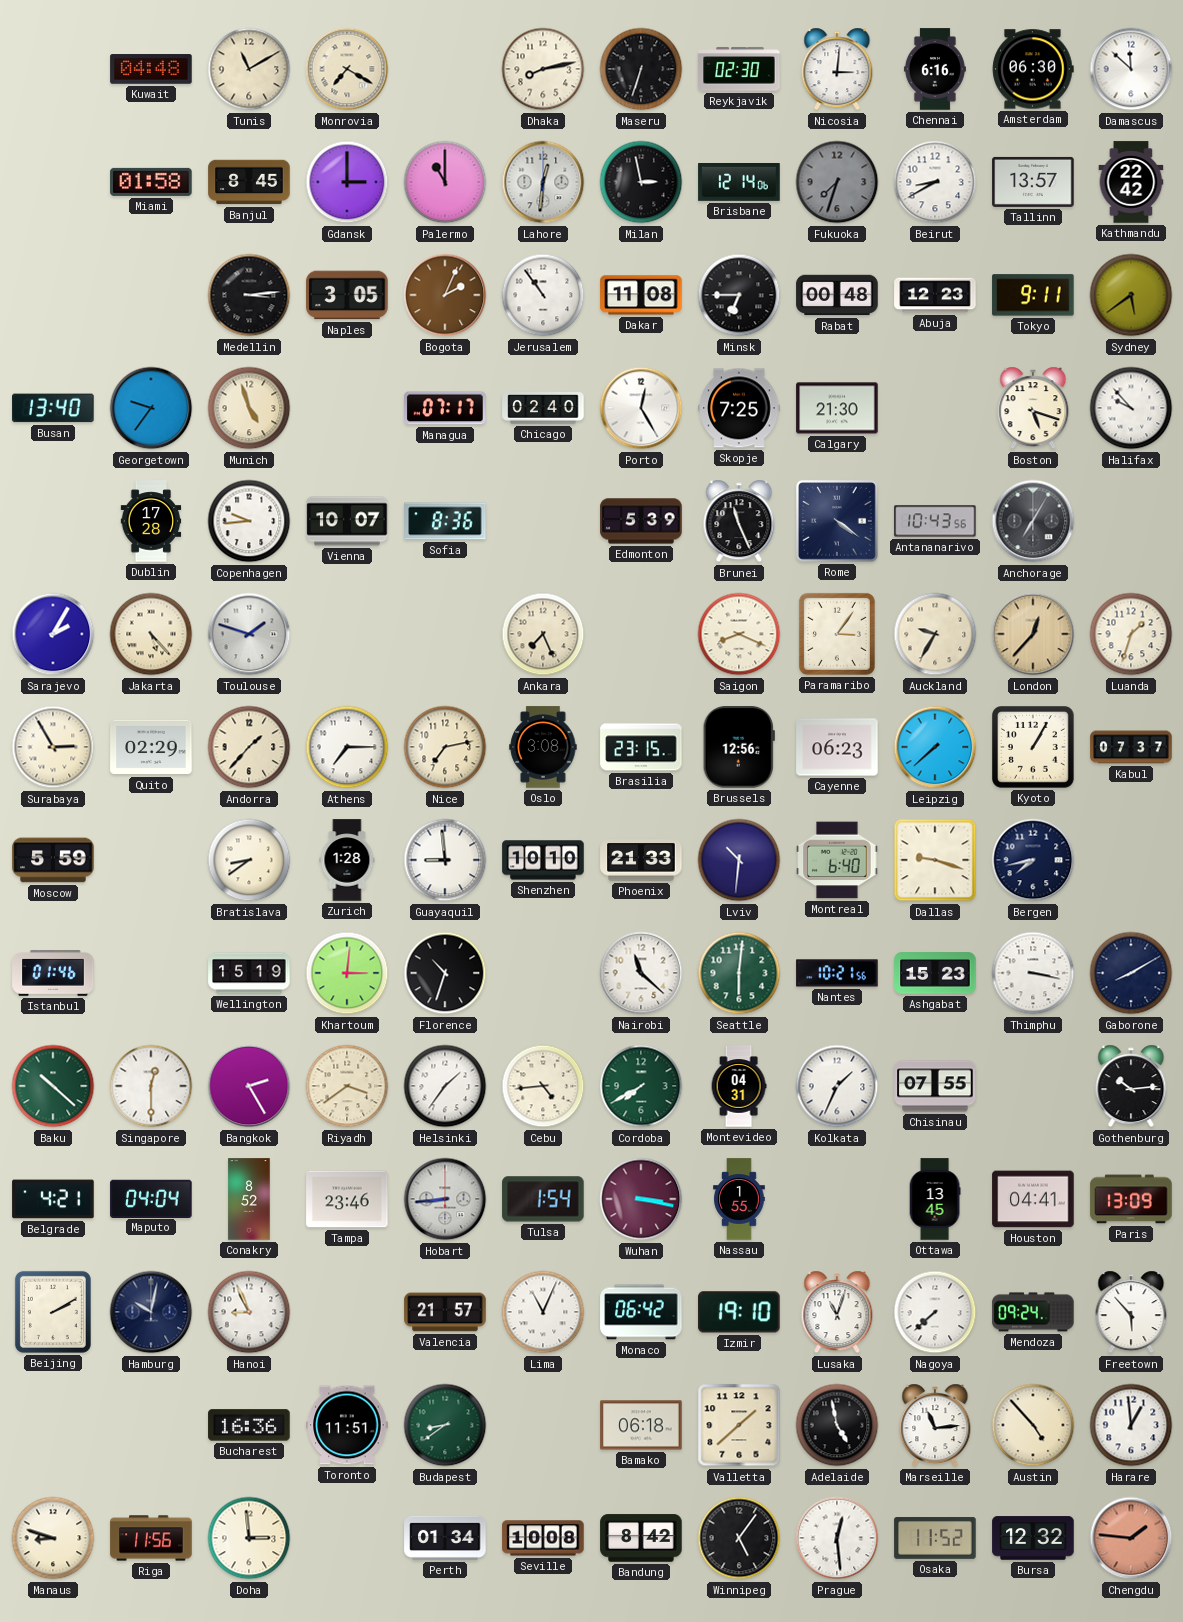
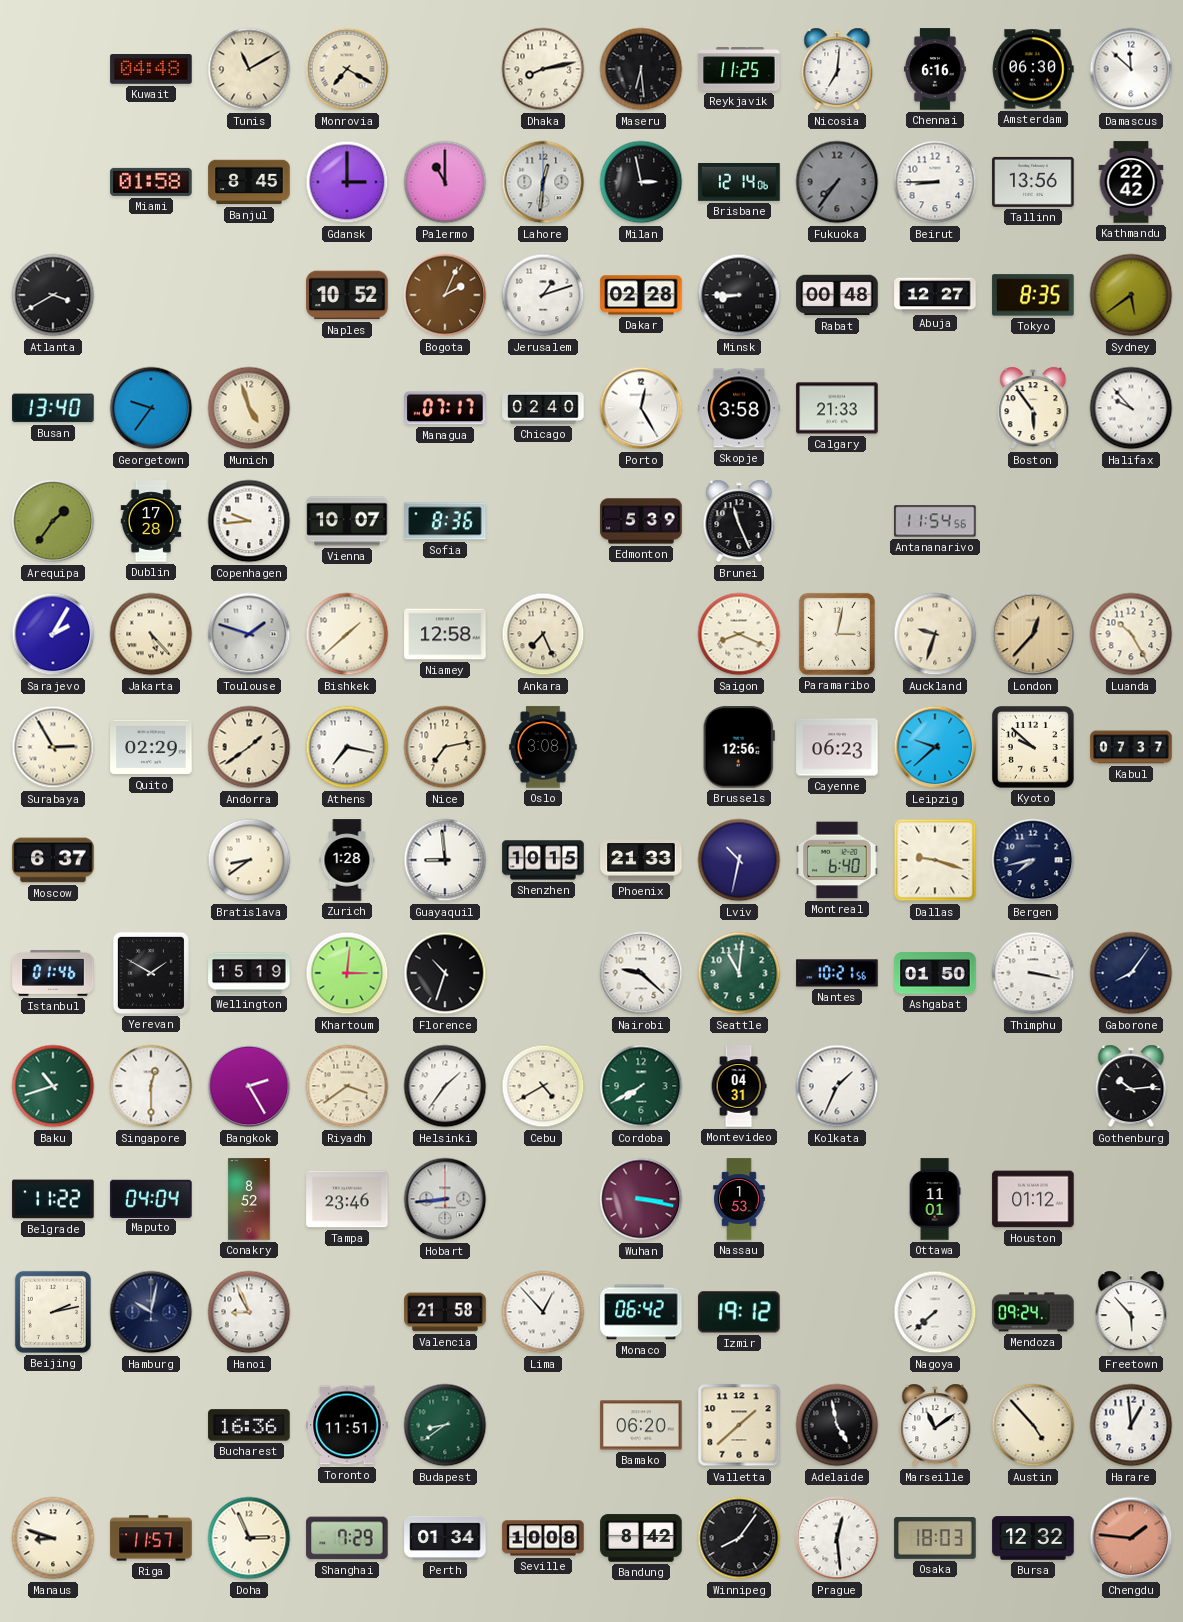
Maseru: 6:33 -> 6:29
Reykjavik: 02:30 -> 11:25
Nicosia: 3:01 -> 7:01
Fukuoka: 7:33 -> 7:36
Beirut: 8:40 -> 8:45
Tallinn: 13:57 -> 13:56
Atlanta: none -> 3:40
Medellin: 3:14 -> none
Naples: 3:05 -> 10:52
Jerusalem: 10:54 -> 1:12
Dakar: 11:08 -> 02:28
Minsk: 6:45 -> 8:45
Abuja: 12:23 -> 12:27
Tokyo: 9:11 -> 8:35
Skopje: 7:25 -> 3:58
Calgary: 21:30 -> 21:33
Boston: 5:18 -> 5:54
Arequipa: none -> 1:36
Rome: 4:21 -> none
Antananarivo: 10:43 -> 11:54
Anchorage: 7:05 -> none
Bishkek: none -> 1:38
Niamey: none -> 12:58
Paramaribo: 3:06 -> 3:02
Auckland: 9:35 -> 9:33
Luanda: 1:33 -> 10:25
Andorra: 1:37 -> 1:39
Athens: 7:15 -> 7:17
Brasilia: 23:15 -> none
Leipzig: 7:38 -> 9:38
Kyoto: 1:05 -> 9:52
Moscow: 5:59 -> 6:37
Shenzhen: 10:10 -> 10:15
Lviv: 10:31 -> 10:32
Yerevan: none -> 1:50
Nairobi: 11:22 -> 9:22
Seattle: 6:01 -> 11:01
Ashgabat: 15:23 -> 01:50
Gaborone: 8:10 -> 8:06
Baku: 10:22 -> 10:42
Cebu: 4:44 -> 4:40
Chisinau: 07:55 -> none
Belgrade: 4:21 -> 11:22
Tulsa: 1:54 -> none
Nassau: 1:55 -> 1:53
Ottawa: 13:45 -> 11:01
Houston: 04:41 -> 01:12
Paris: 13:09 -> none
Beijing: 2:10 -> 2:13
Valencia: 21:57 -> 21:58
Lima: 11:04 -> 12:53
Izmir: 19:10 -> 19:12
Lusaka: 11:03 -> none
Bamako: 06:18 -> 06:20
Marseille: 11:14 -> 11:09
Riga: 11:56 -> 11:57
Doha: 2:59 -> 2:56
Shanghai: none -> 7:29
Winnipeg: 5:06 -> 8:06
Osaka: 11:52 -> 18:03
